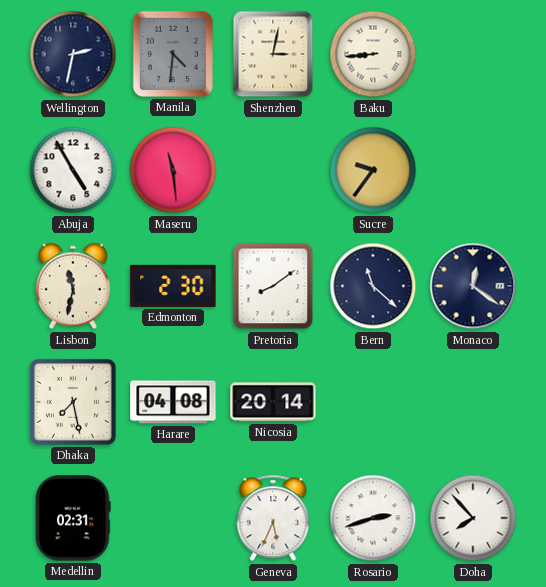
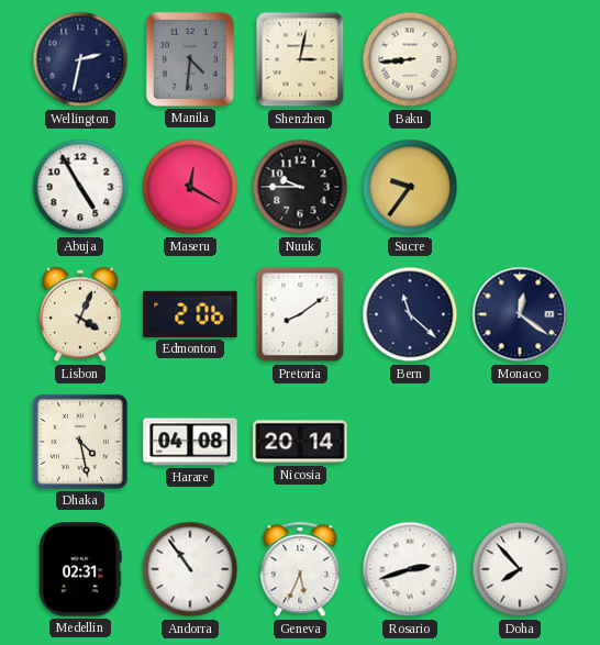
Maseru: 11:29 -> 12:20
Nuuk: none -> 9:45
Lisbon: 11:32 -> 4:04
Edmonton: 2:30 -> 2:06
Dhaka: 7:28 -> 4:28
Andorra: none -> 10:54
